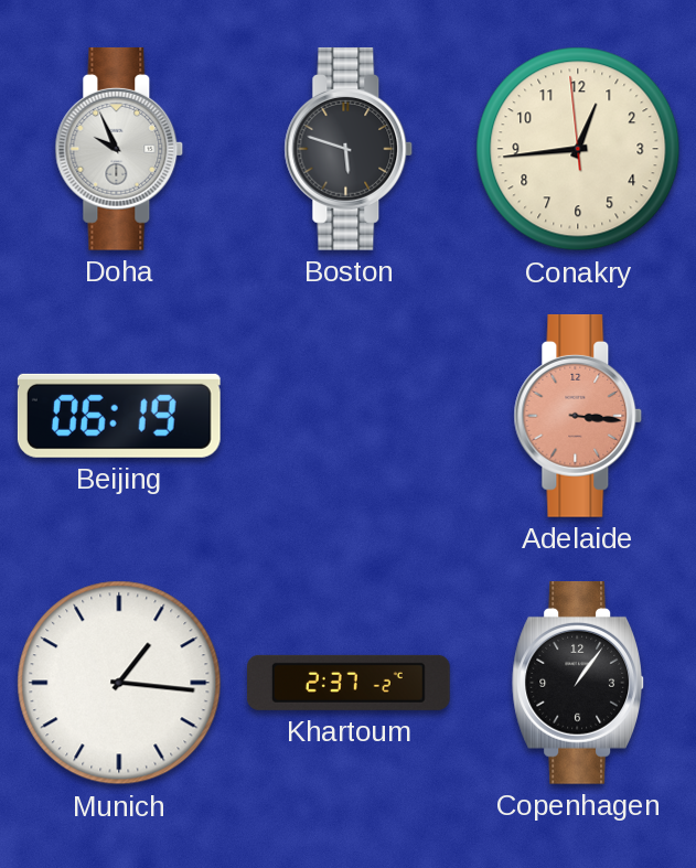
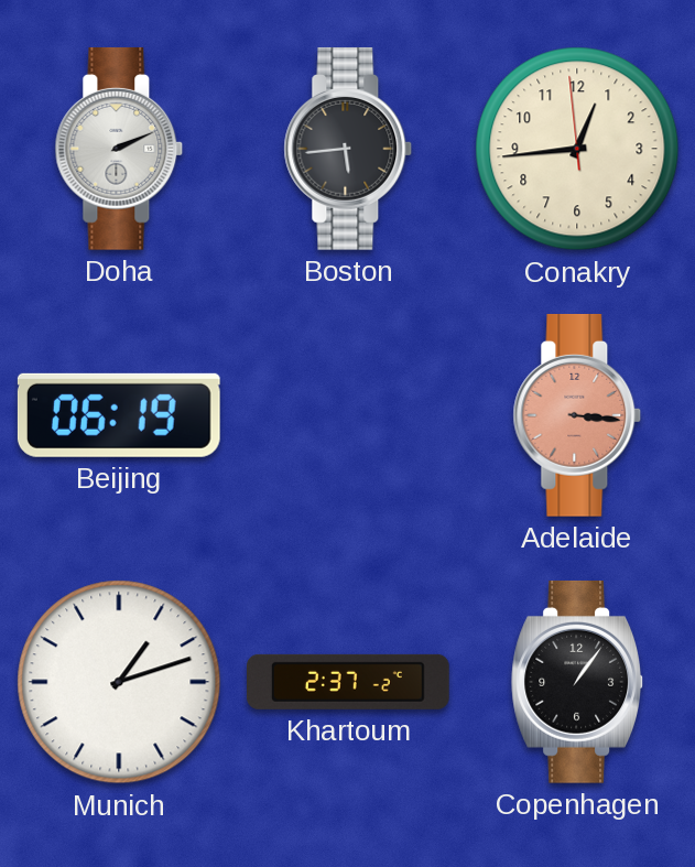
Doha: 9:56 -> 2:11
Boston: 5:48 -> 5:44
Munich: 1:16 -> 1:12
